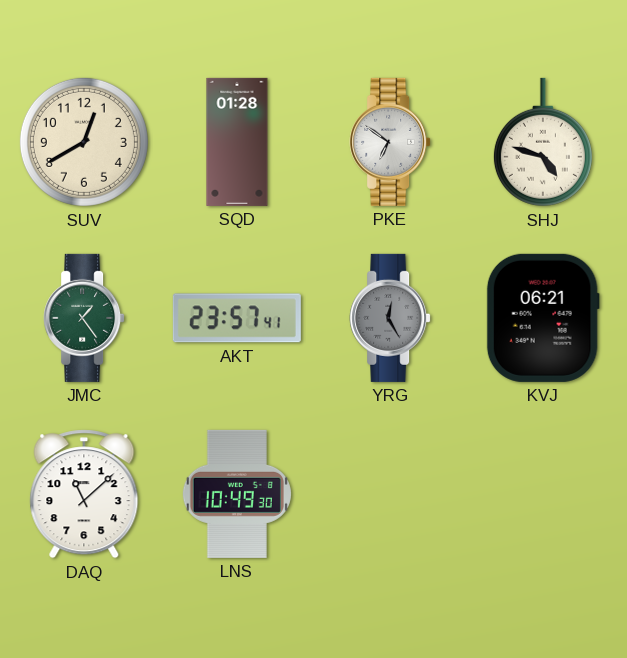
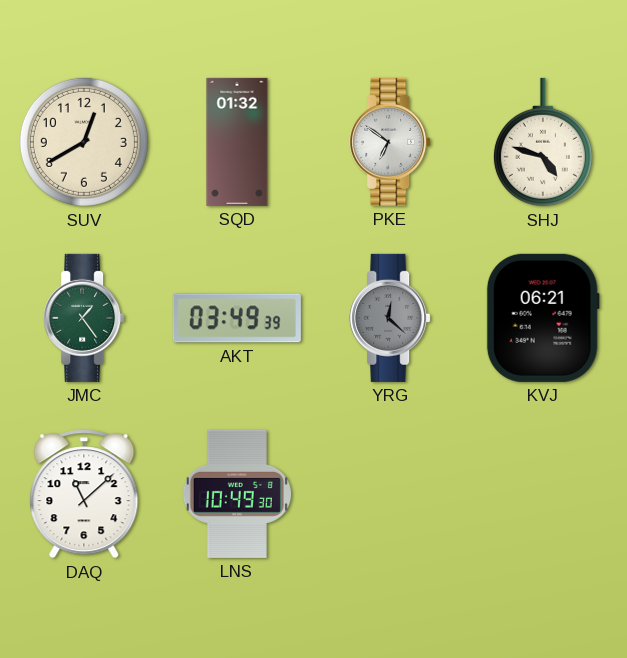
SQD: 01:28 -> 01:32
AKT: 23:57 -> 03:49
YRG: 12:25 -> 12:22
